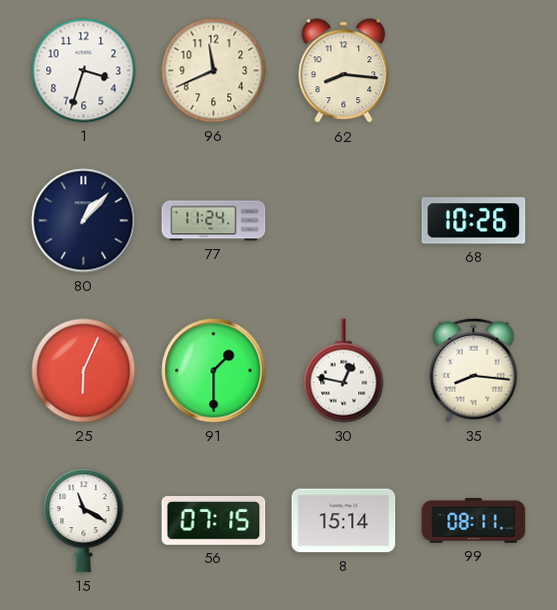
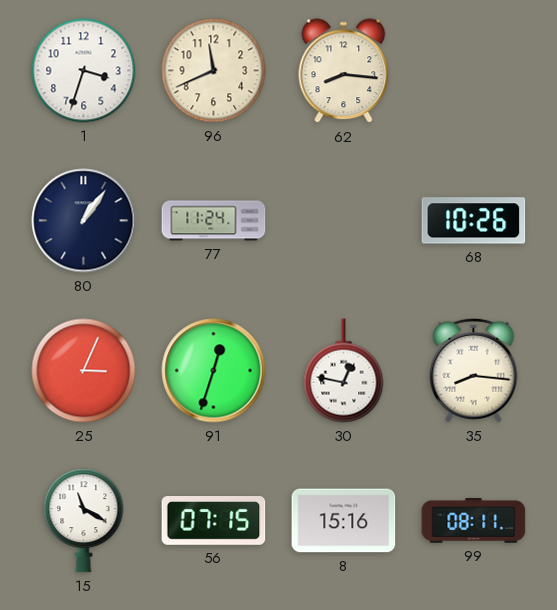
80: 1:07 -> 1:06
25: 6:04 -> 3:04
91: 1:30 -> 12:33
8: 15:14 -> 15:16
